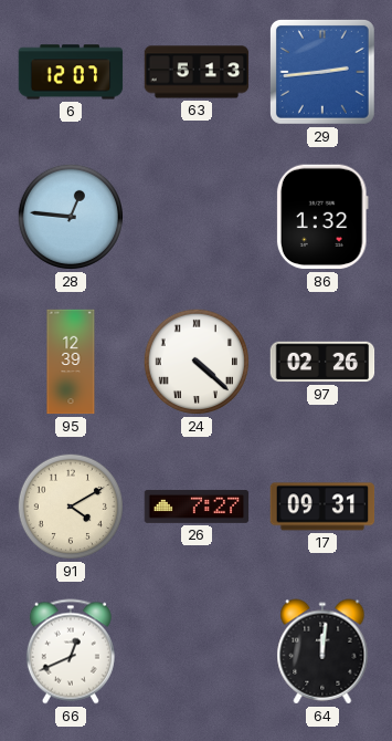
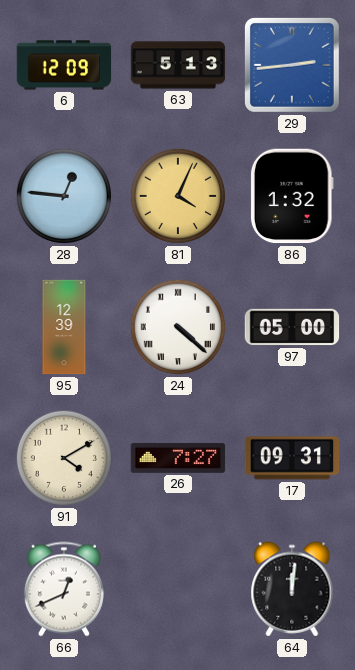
6: 12:07 -> 12:09
81: none -> 4:04
97: 02:26 -> 05:00
